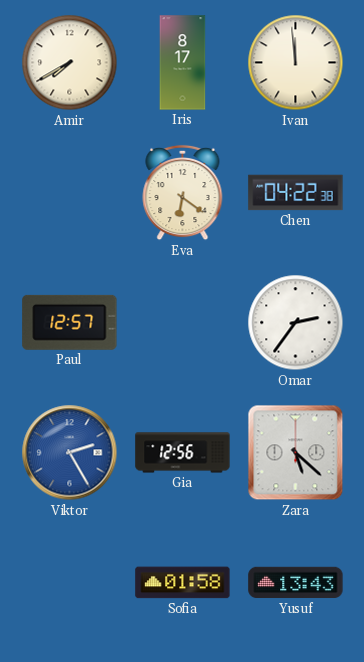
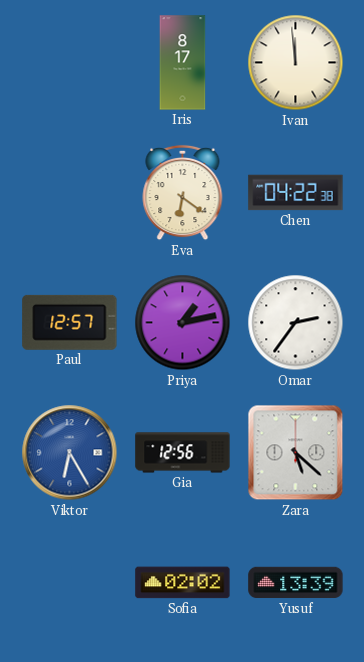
Amir: 7:40 -> none
Priya: none -> 1:13
Viktor: 2:25 -> 6:25
Sofia: 01:58 -> 02:02
Yusuf: 13:43 -> 13:39
